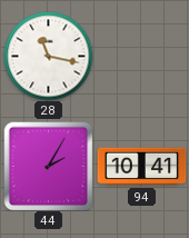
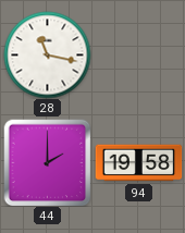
44: 2:05 -> 2:00
94: 10:41 -> 19:58
